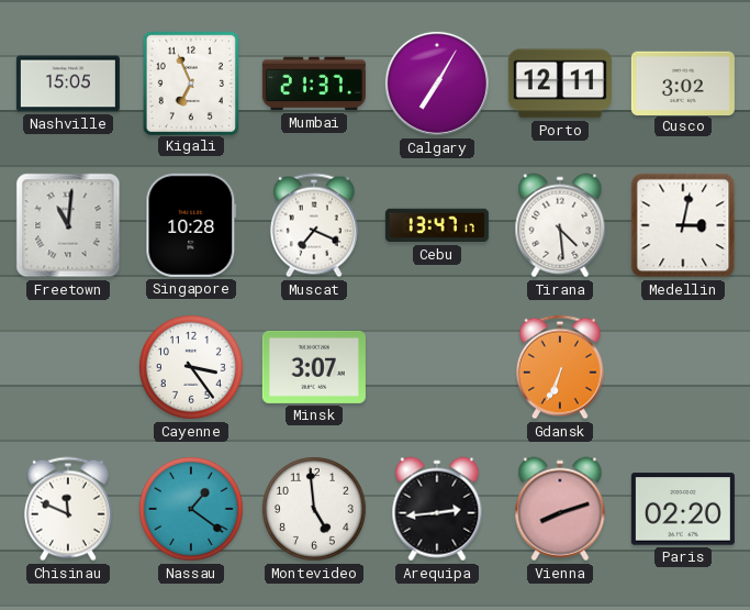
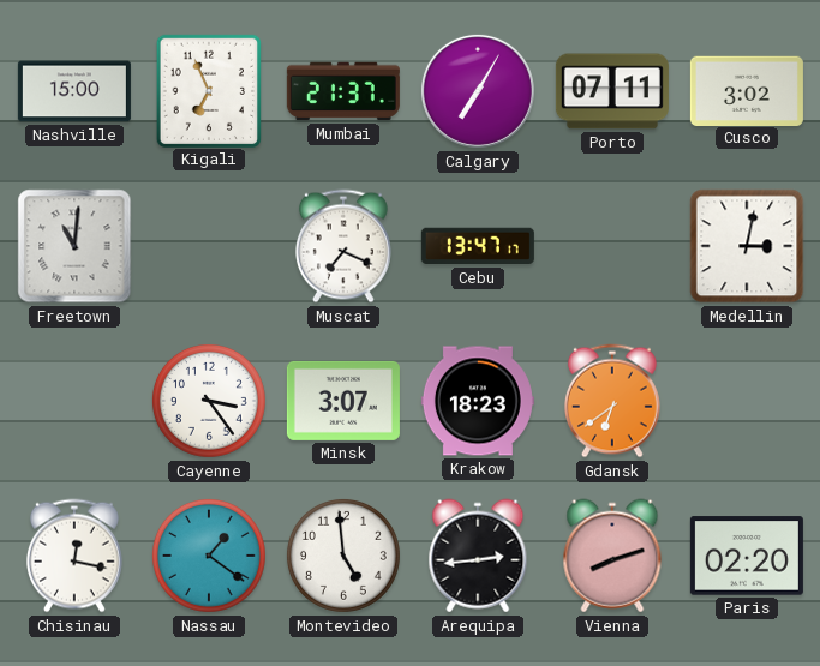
Nashville: 15:05 -> 15:00
Porto: 12:11 -> 07:11
Singapore: 10:28 -> none
Tirana: 4:29 -> none
Krakow: none -> 18:23
Gdansk: 6:34 -> 6:39
Chisinau: 11:49 -> 12:17
